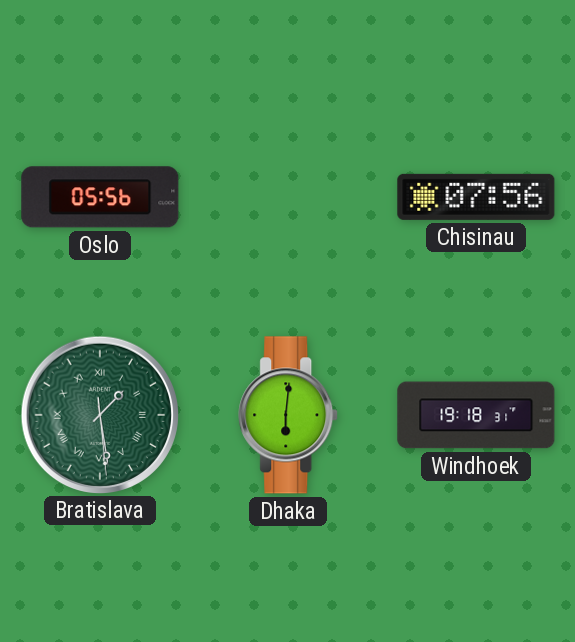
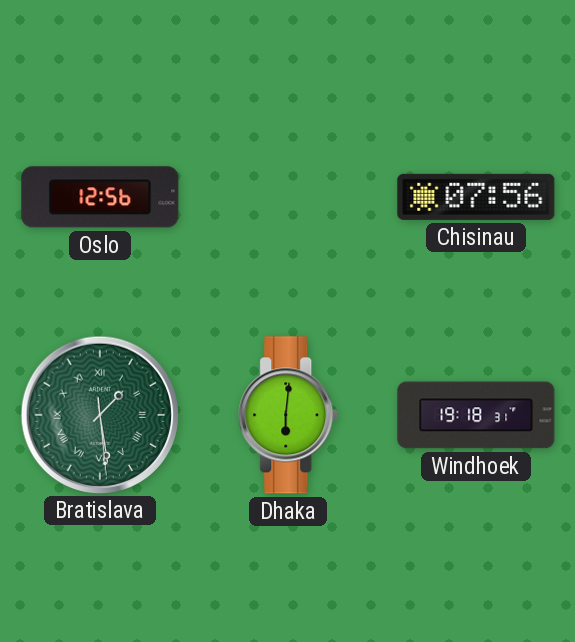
Oslo: 05:56 -> 12:56
